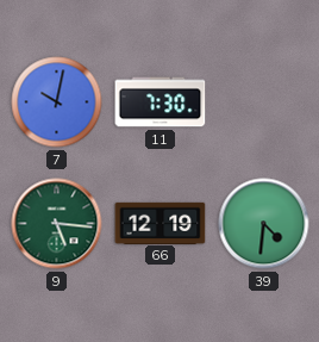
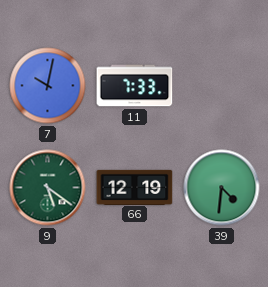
11: 7:30 -> 7:33
9: 5:16 -> 5:21
